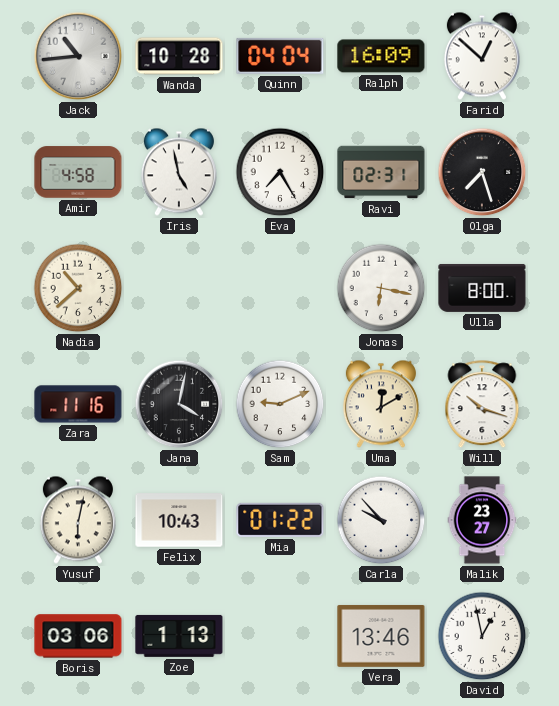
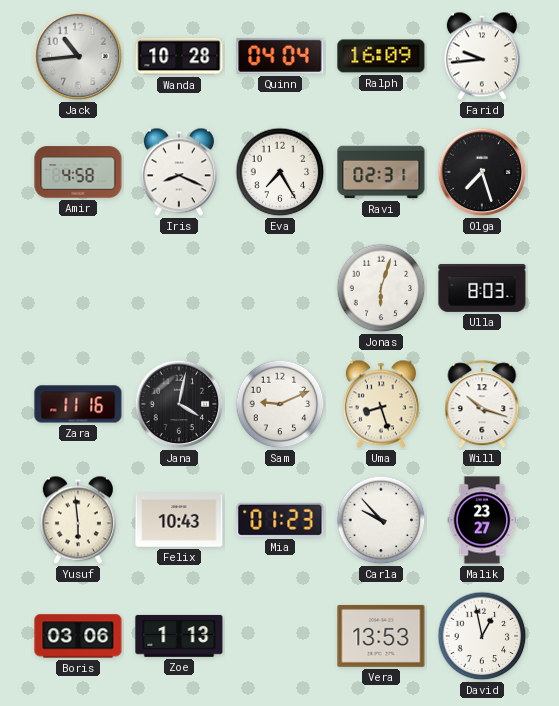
Farid: 12:52 -> 9:44
Iris: 4:58 -> 8:19
Nadia: 10:38 -> none
Jonas: 6:17 -> 6:03
Ulla: 8:00 -> 8:03
Uma: 12:10 -> 8:27
Yusuf: 6:02 -> 5:59
Mia: 01:22 -> 01:23
Vera: 13:46 -> 13:53
